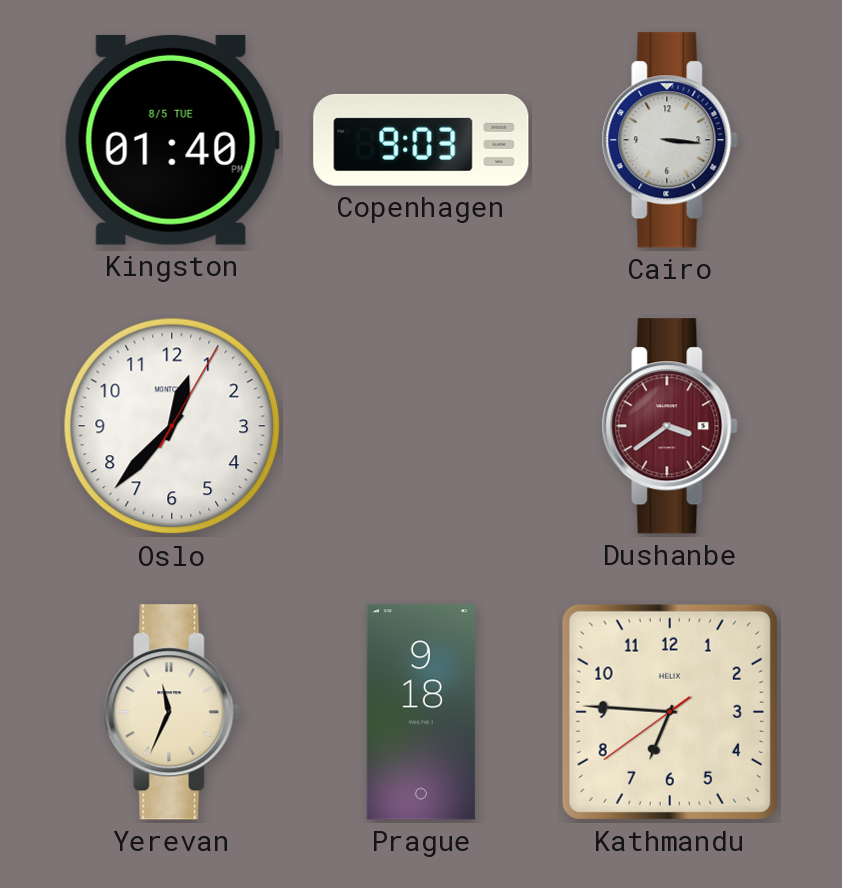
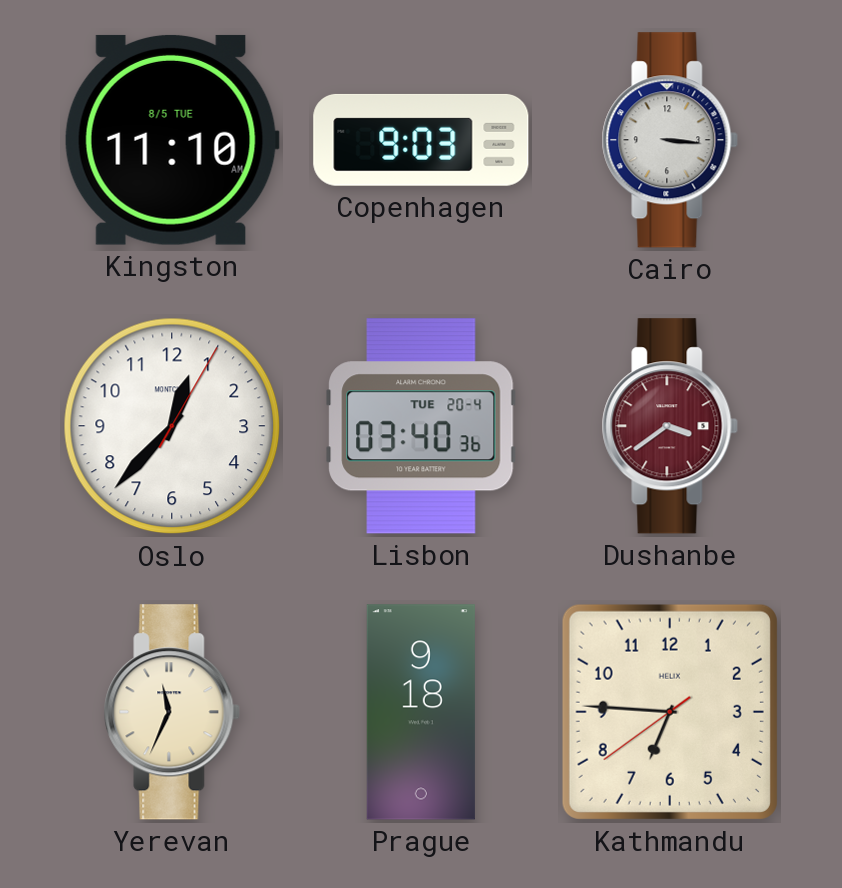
Kingston: 01:40 -> 11:10
Lisbon: none -> 03:40
